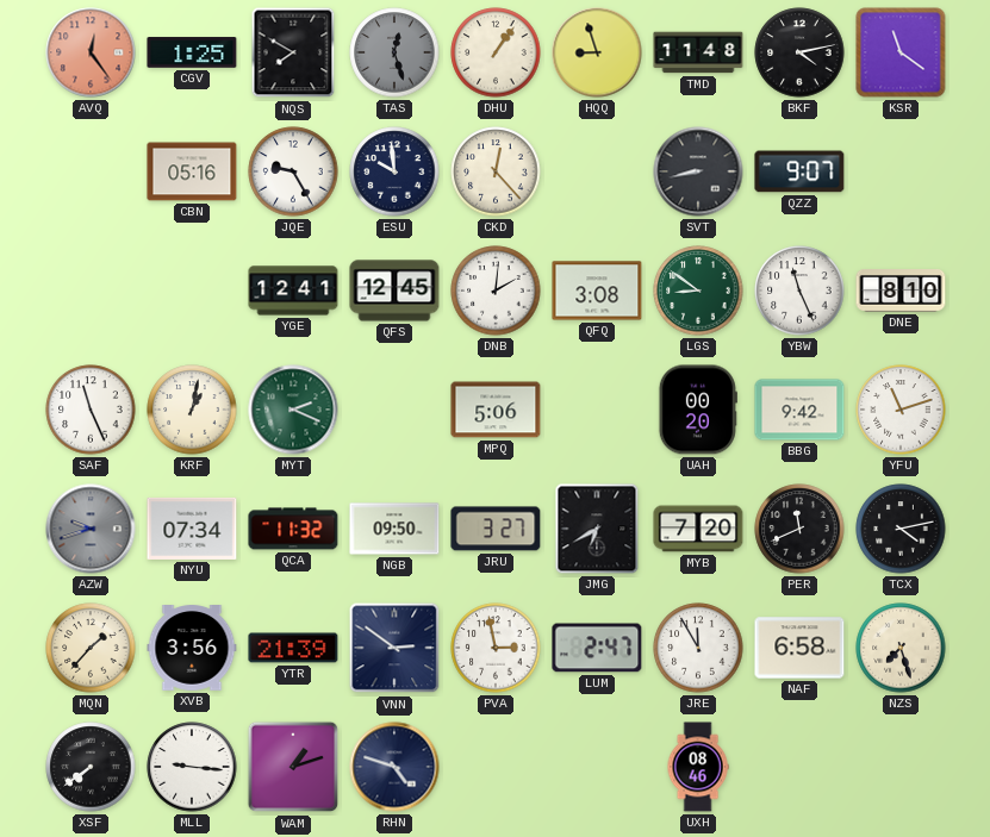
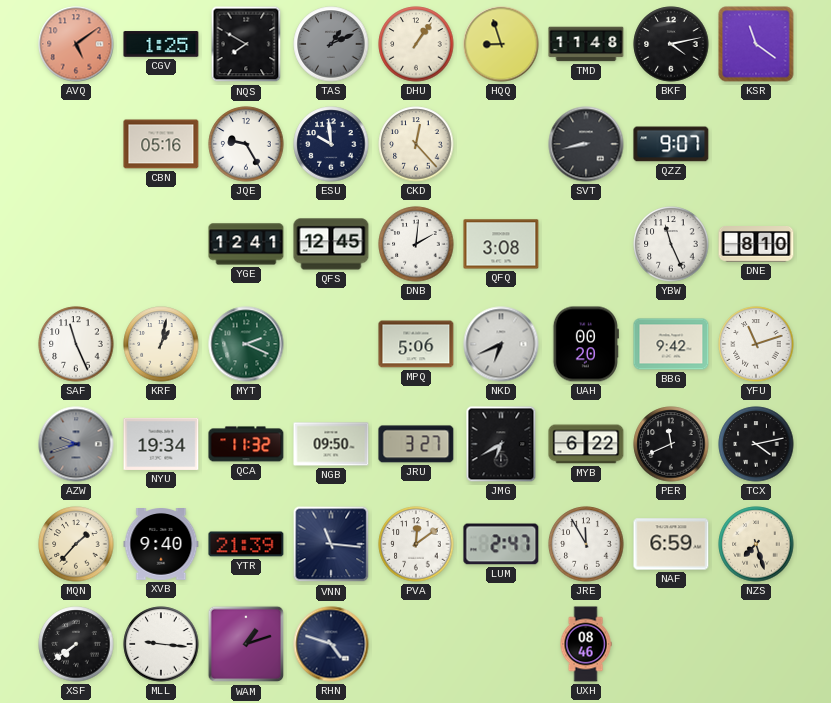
AVQ: 12:24 -> 5:09
TAS: 12:27 -> 1:11
LGS: 8:51 -> none
NKD: none -> 6:41
NYU: 07:34 -> 19:34
MYB: 7:20 -> 6:22
XVB: 3:56 -> 9:40
VNN: 2:51 -> 11:16
PVA: 2:58 -> 12:09
NAF: 6:58 -> 6:59
